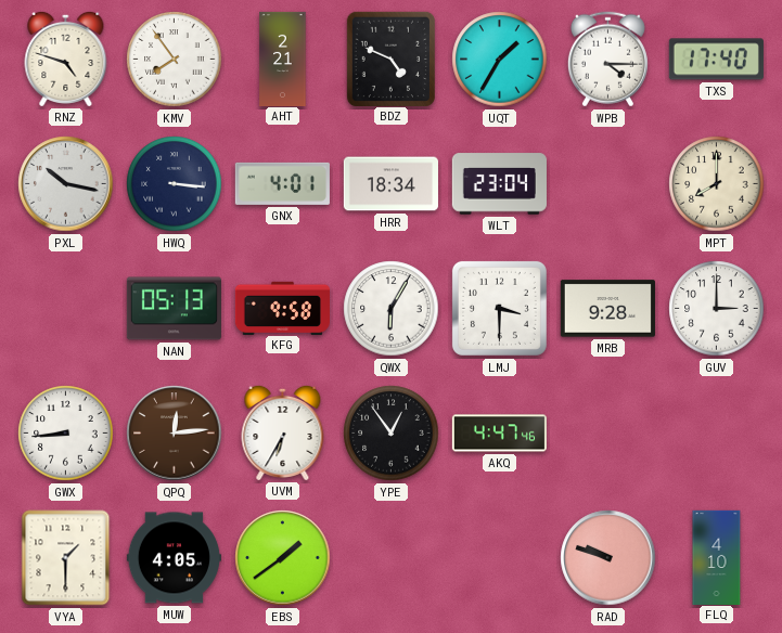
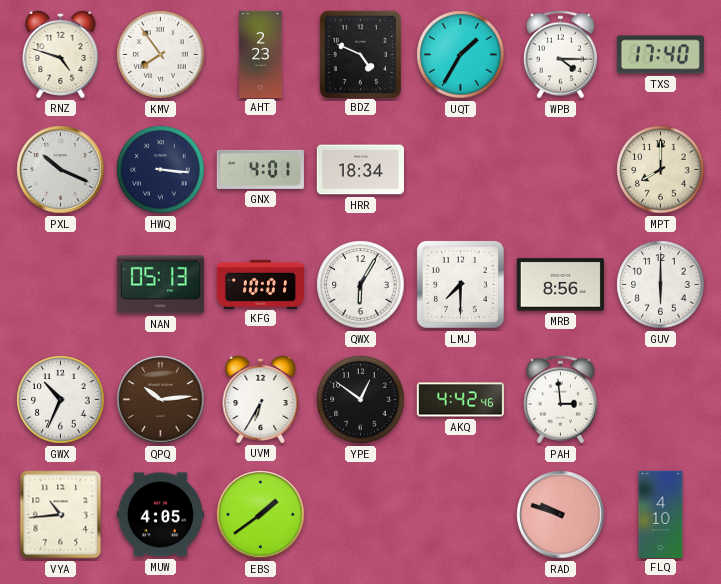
AHT: 2:21 -> 2:23
PXL: 10:17 -> 10:19
WLT: 23:04 -> none
KFG: 9:58 -> 10:01
LMJ: 3:30 -> 7:30
MRB: 9:28 -> 8:56
GUV: 3:00 -> 6:00
GWX: 8:44 -> 10:34
QPQ: 12:14 -> 10:14
YPE: 12:54 -> 12:51
AKQ: 4:47 -> 4:42
PAH: none -> 2:59
VYA: 1:30 -> 10:44
